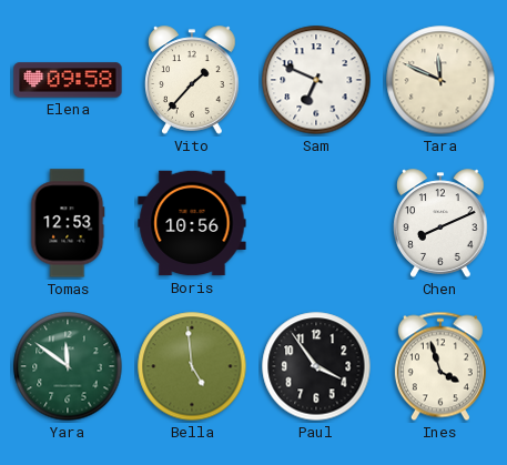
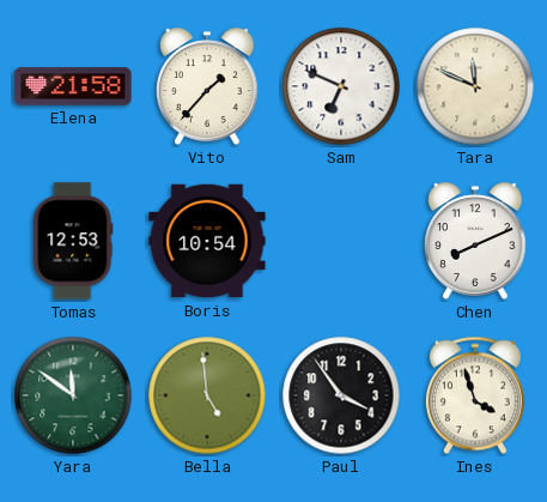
Elena: 09:58 -> 21:58
Boris: 10:56 -> 10:54
